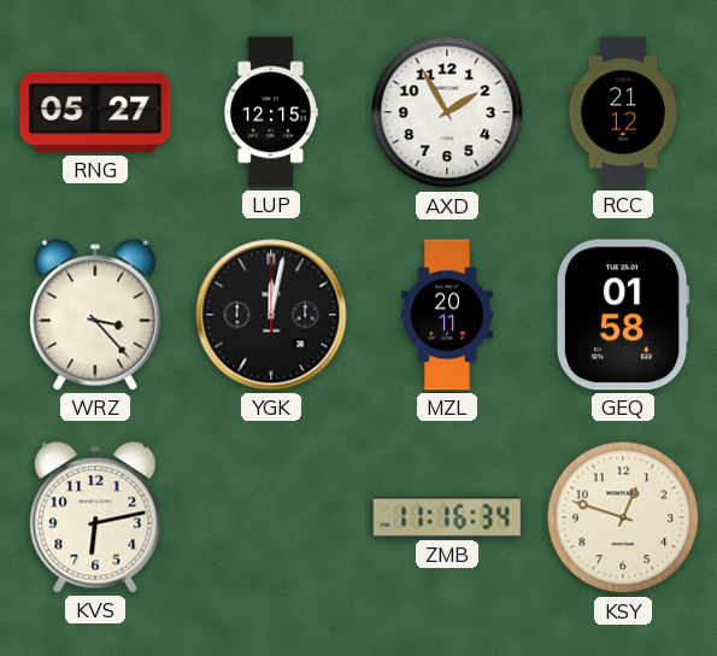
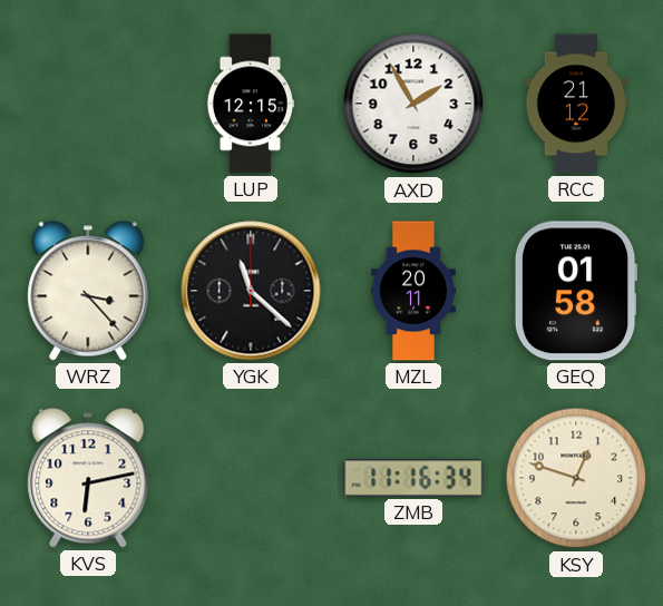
RNG: 05:27 -> none
YGK: 12:02 -> 11:22
